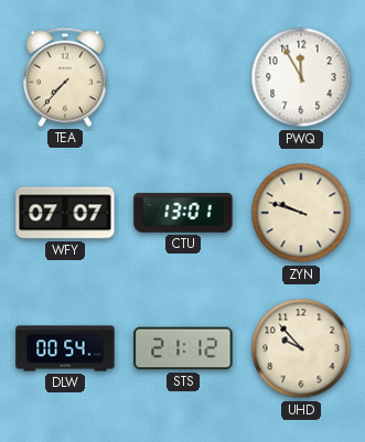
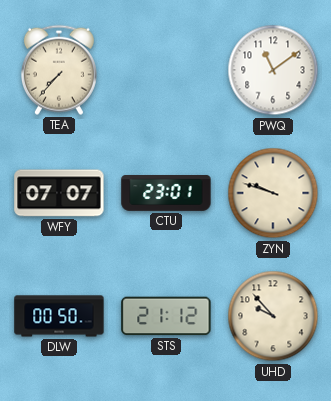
PWQ: 11:55 -> 11:09
CTU: 13:01 -> 23:01
DLW: 00:54 -> 00:50
